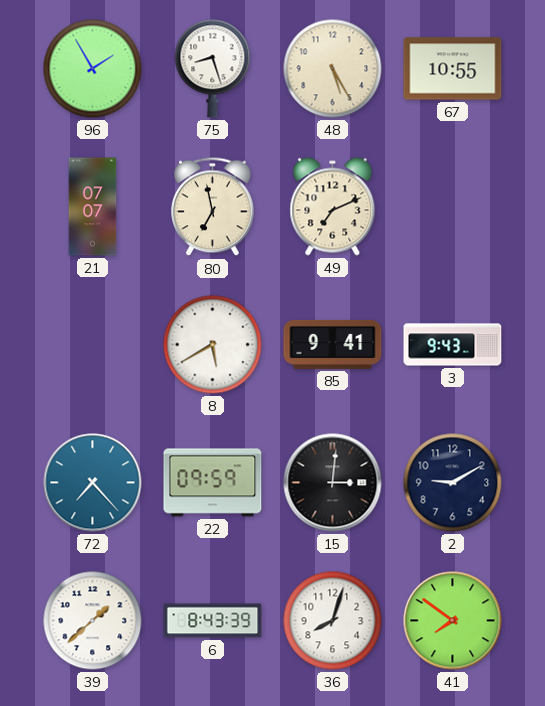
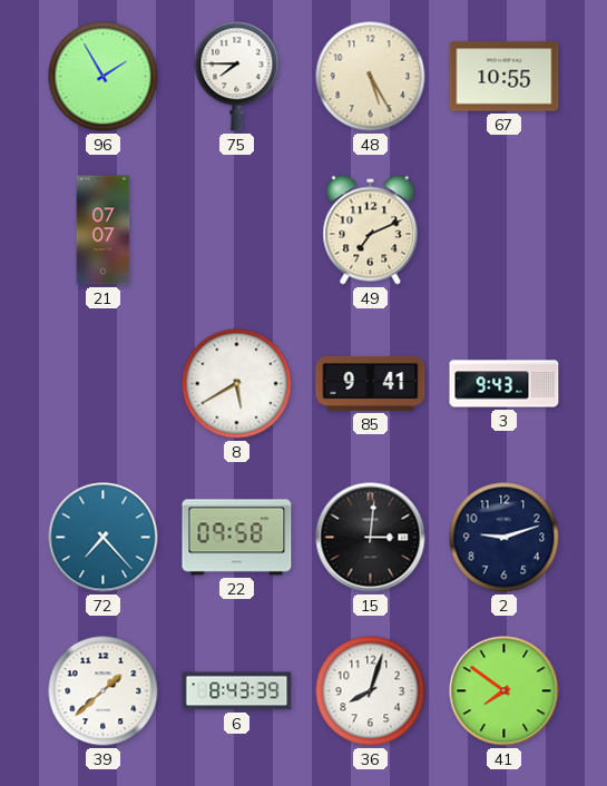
75: 8:27 -> 7:45
80: 6:58 -> none
22: 09:59 -> 09:58
2: 9:10 -> 9:12
